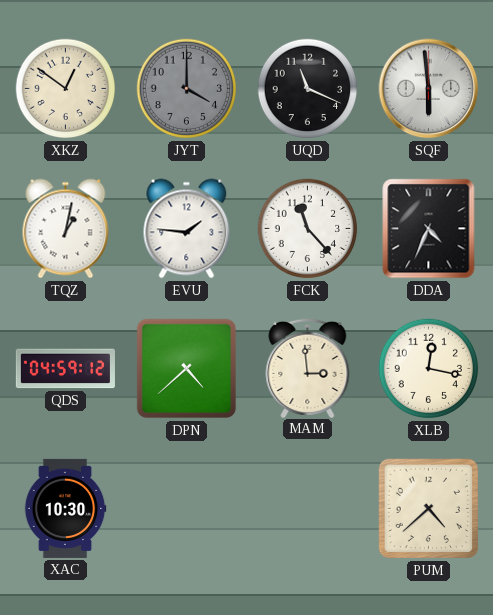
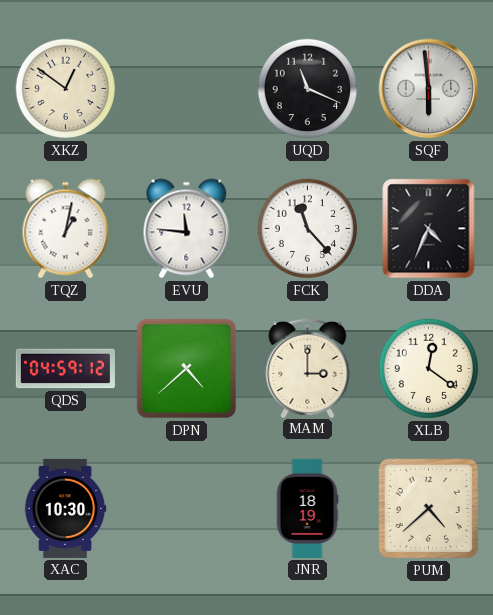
JYT: 4:00 -> none
EVU: 1:46 -> 11:46
MAM: 2:59 -> 3:00
XLB: 12:17 -> 12:21
JNR: none -> 18:19
